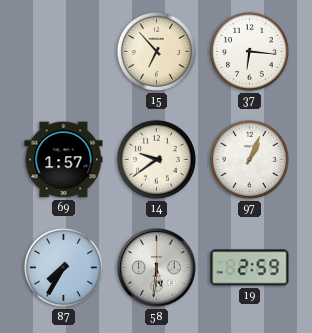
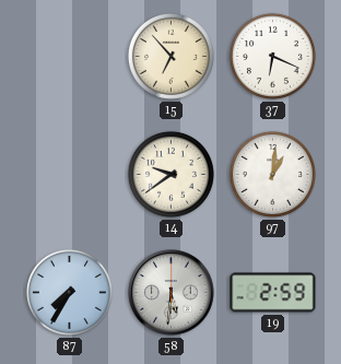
37: 6:16 -> 6:19
69: 1:57 -> none
97: 1:04 -> 1:01
